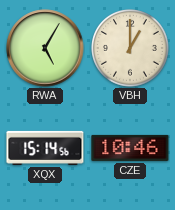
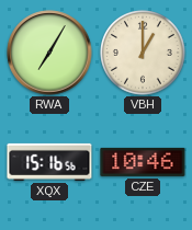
RWA: 5:05 -> 7:05
XQX: 15:14 -> 15:16
